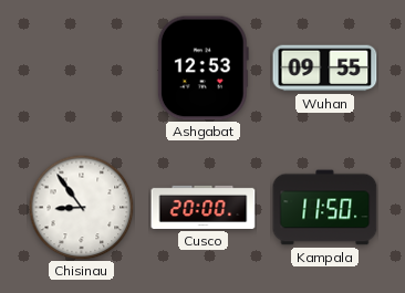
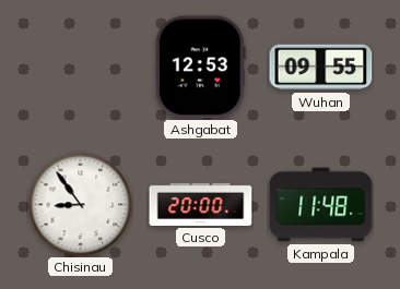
Kampala: 11:50 -> 11:48
